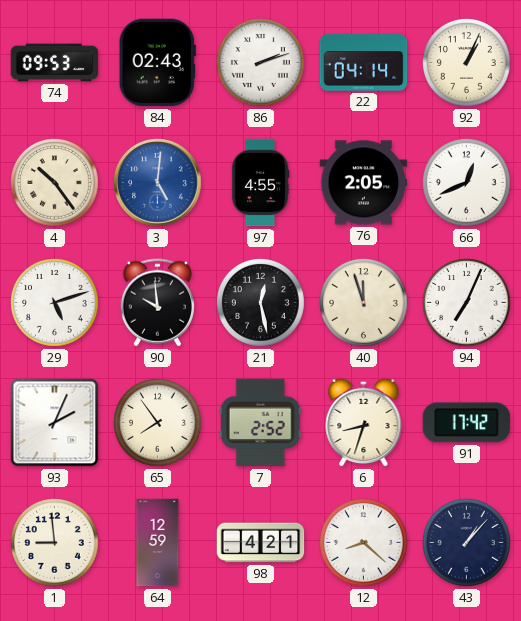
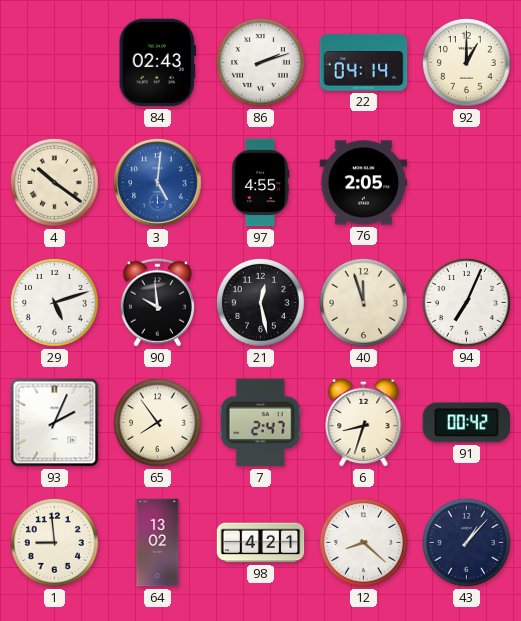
74: 09:53 -> none
92: 1:04 -> 1:00
4: 10:24 -> 10:21
66: 12:41 -> none
7: 2:52 -> 2:47
91: 17:42 -> 00:42
64: 12:59 -> 13:02
